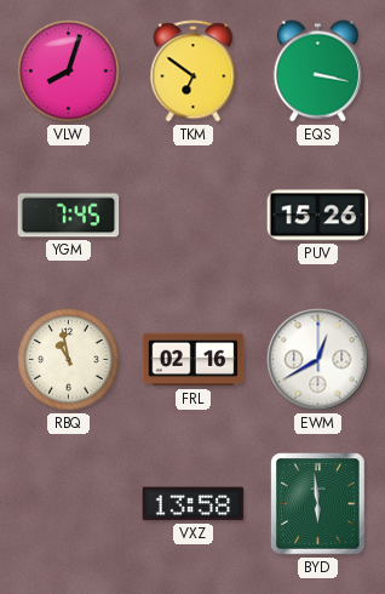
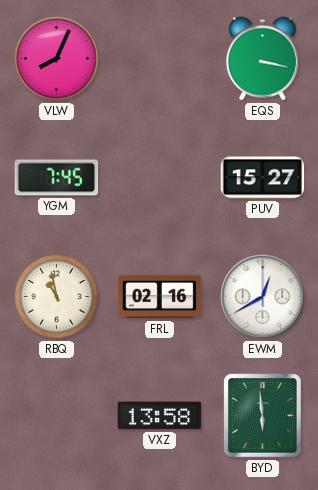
VLW: 8:03 -> 8:04
TKM: 6:51 -> none
PUV: 15:26 -> 15:27
